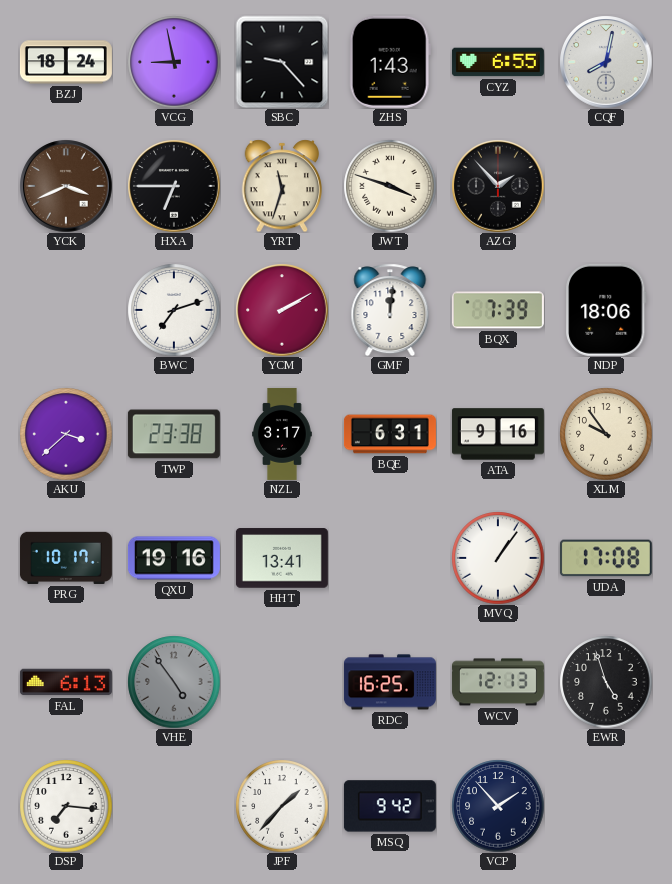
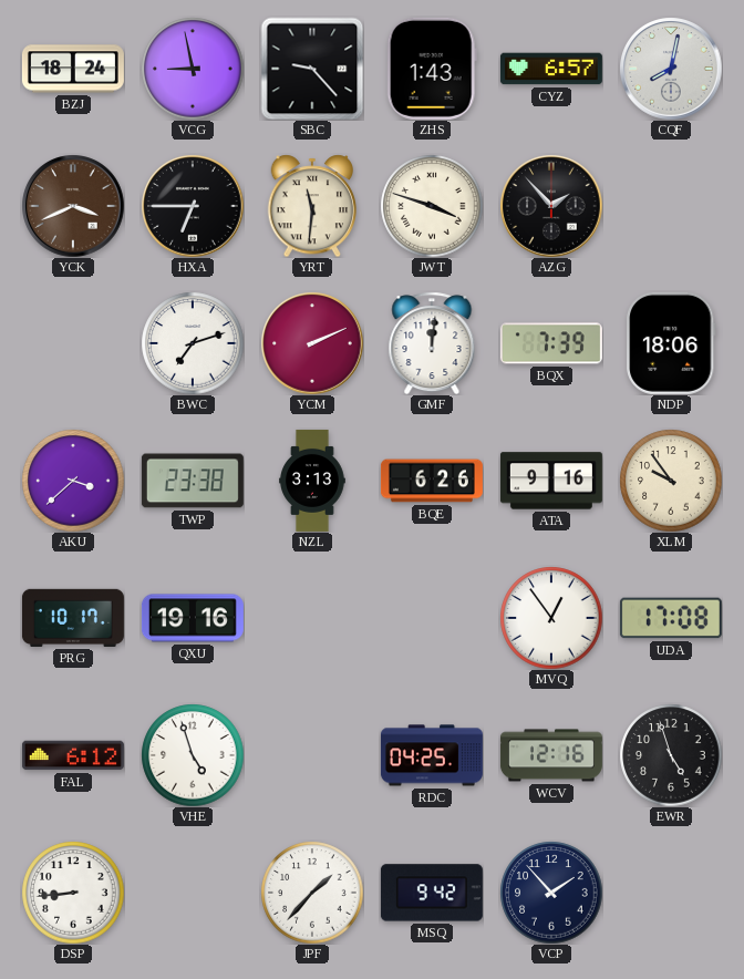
CYZ: 6:55 -> 6:57
YRT: 11:33 -> 11:31
YCM: 2:10 -> 2:11
NZL: 3:17 -> 3:13
BQE: 6:31 -> 6:26
HHT: 13:41 -> none
MVQ: 1:06 -> 12:54
FAL: 6:13 -> 6:12
VHE: 4:54 -> 4:57
VHE dial: grey -> white
RDC: 16:25 -> 04:25
WCV: 12:13 -> 12:16
DSP: 7:16 -> 8:44
